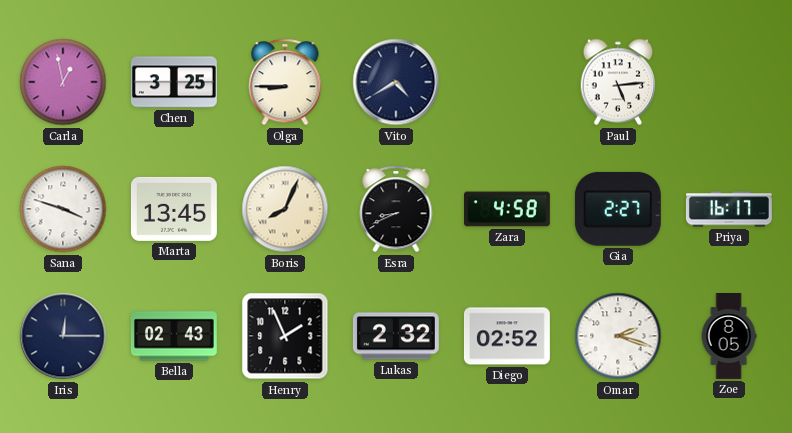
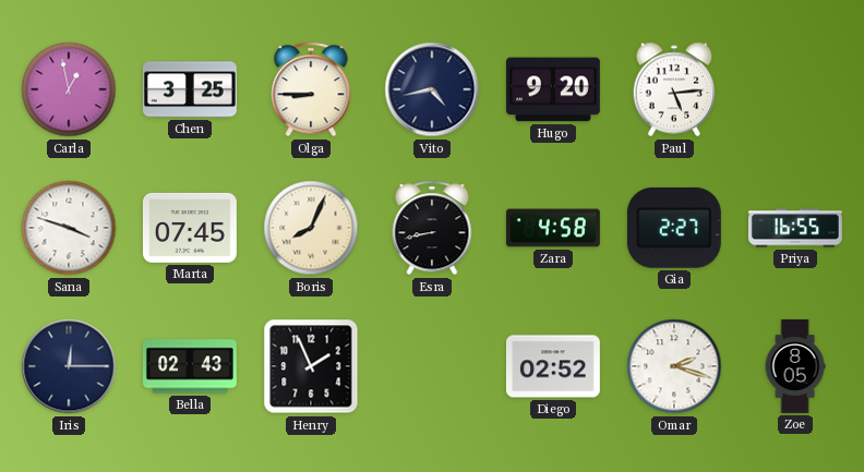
Vito: 4:40 -> 4:43
Hugo: none -> 9:20
Marta: 13:45 -> 07:45
Esra: 8:41 -> 8:43
Priya: 16:17 -> 16:55
Lukas: 2:32 -> none
